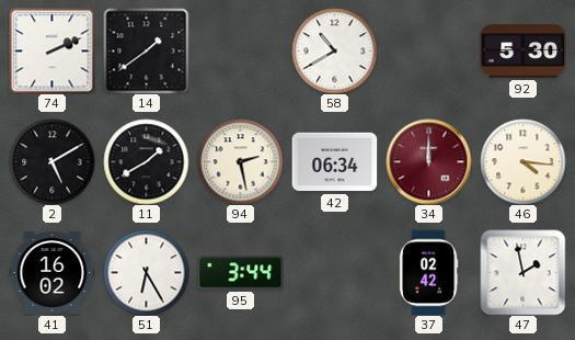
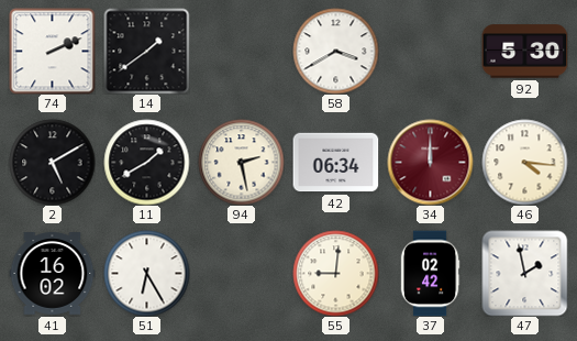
58: 10:40 -> 3:40
95: 3:44 -> none
55: none -> 9:01
